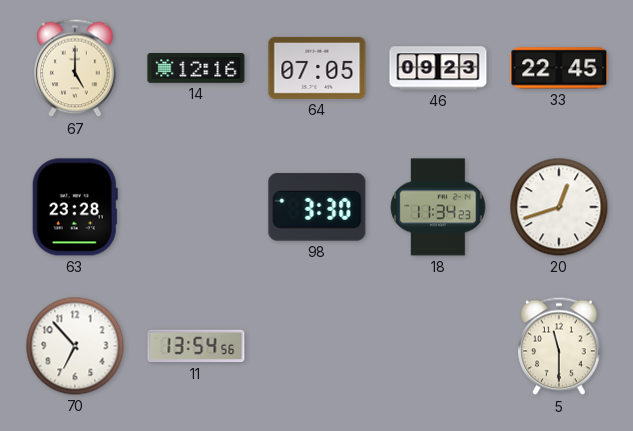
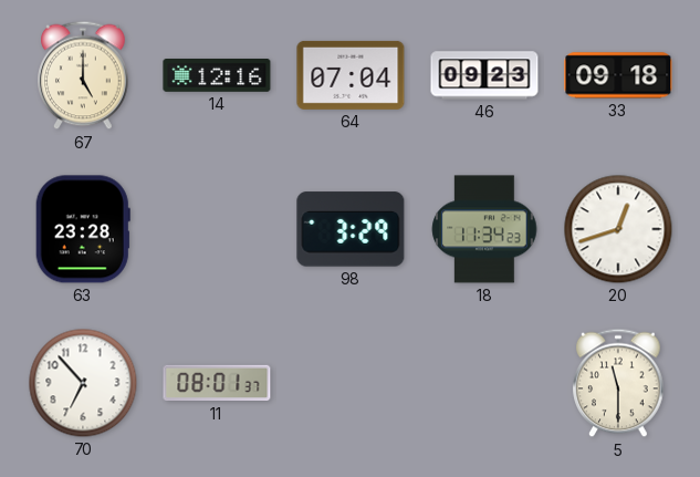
64: 07:05 -> 07:04
33: 22:45 -> 09:18
98: 3:30 -> 3:29
11: 13:54 -> 08:01
